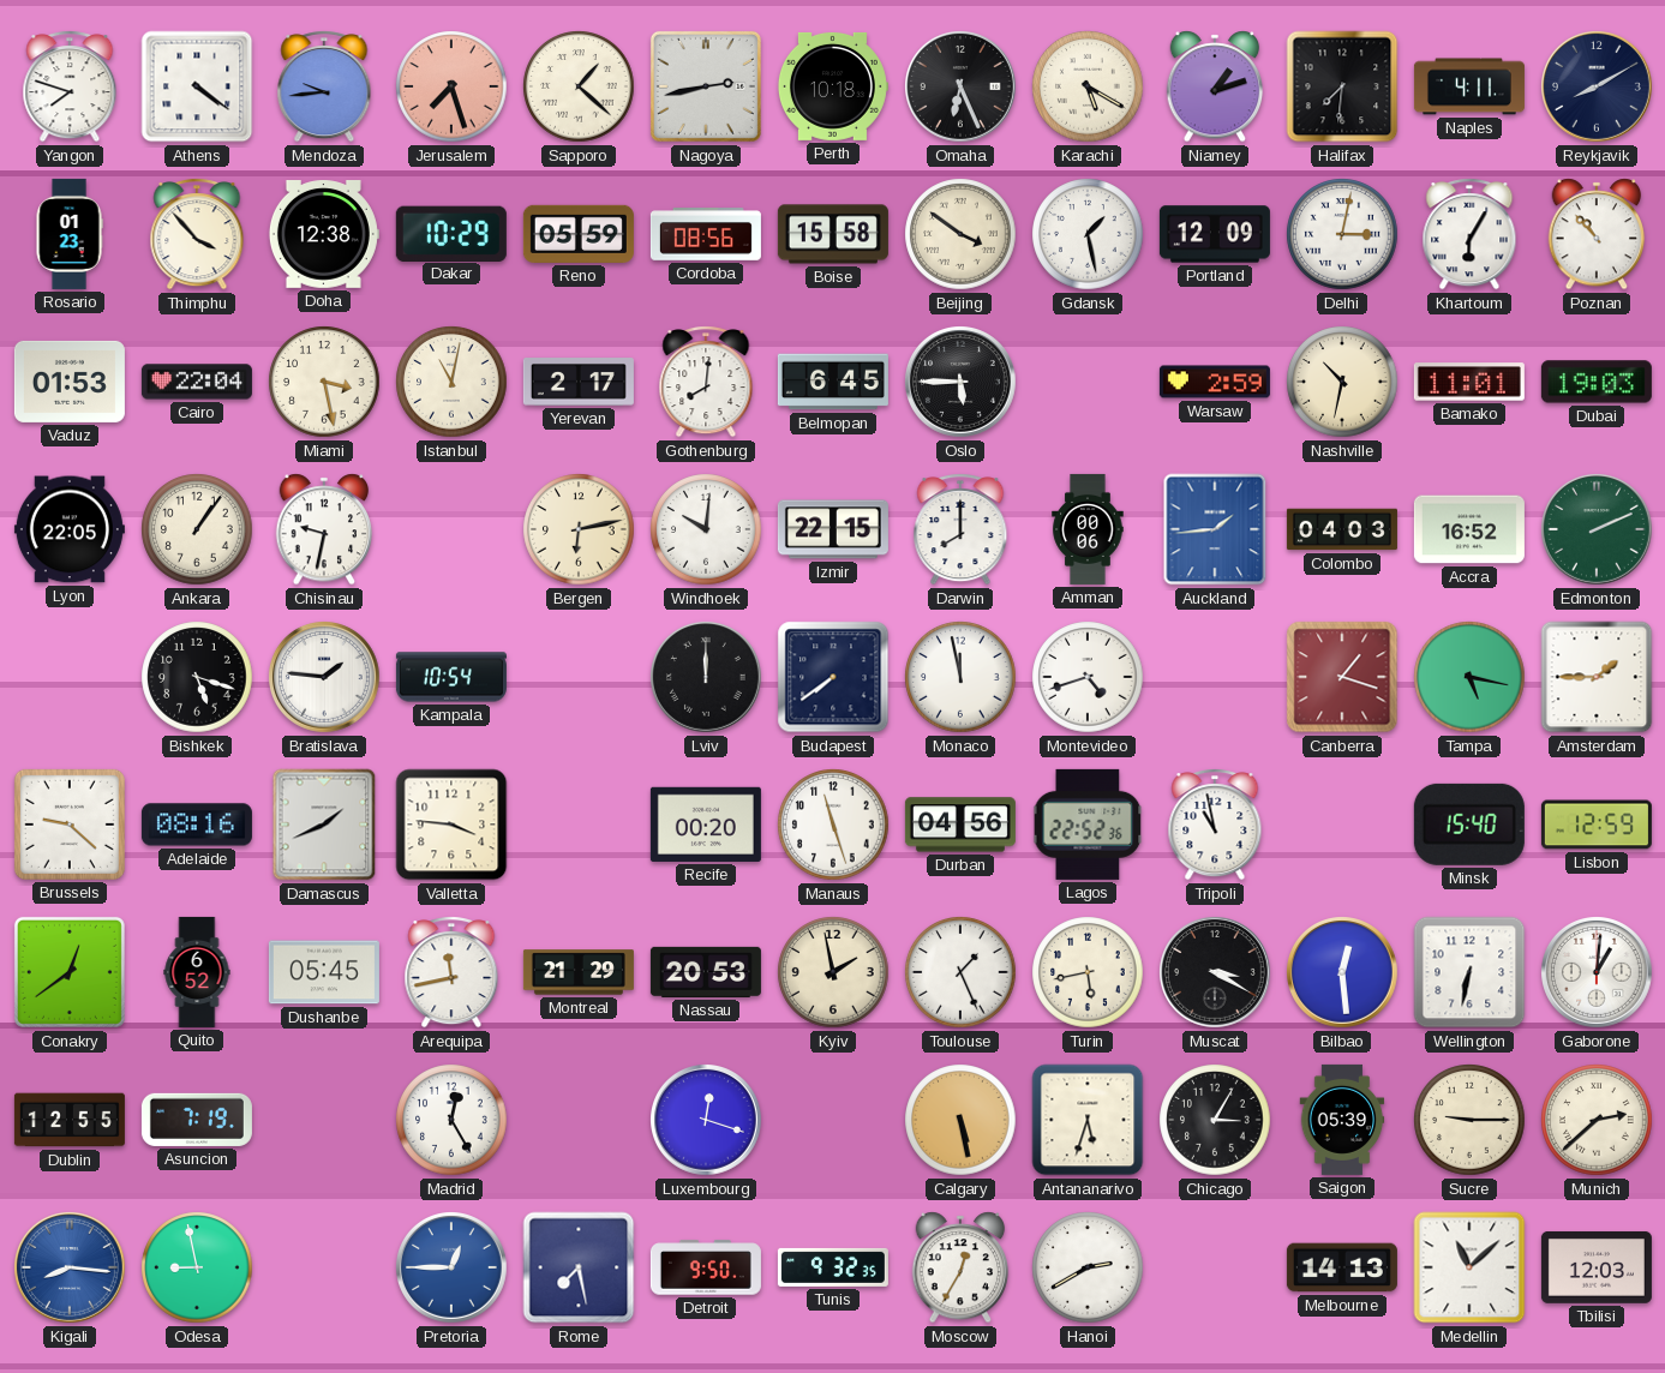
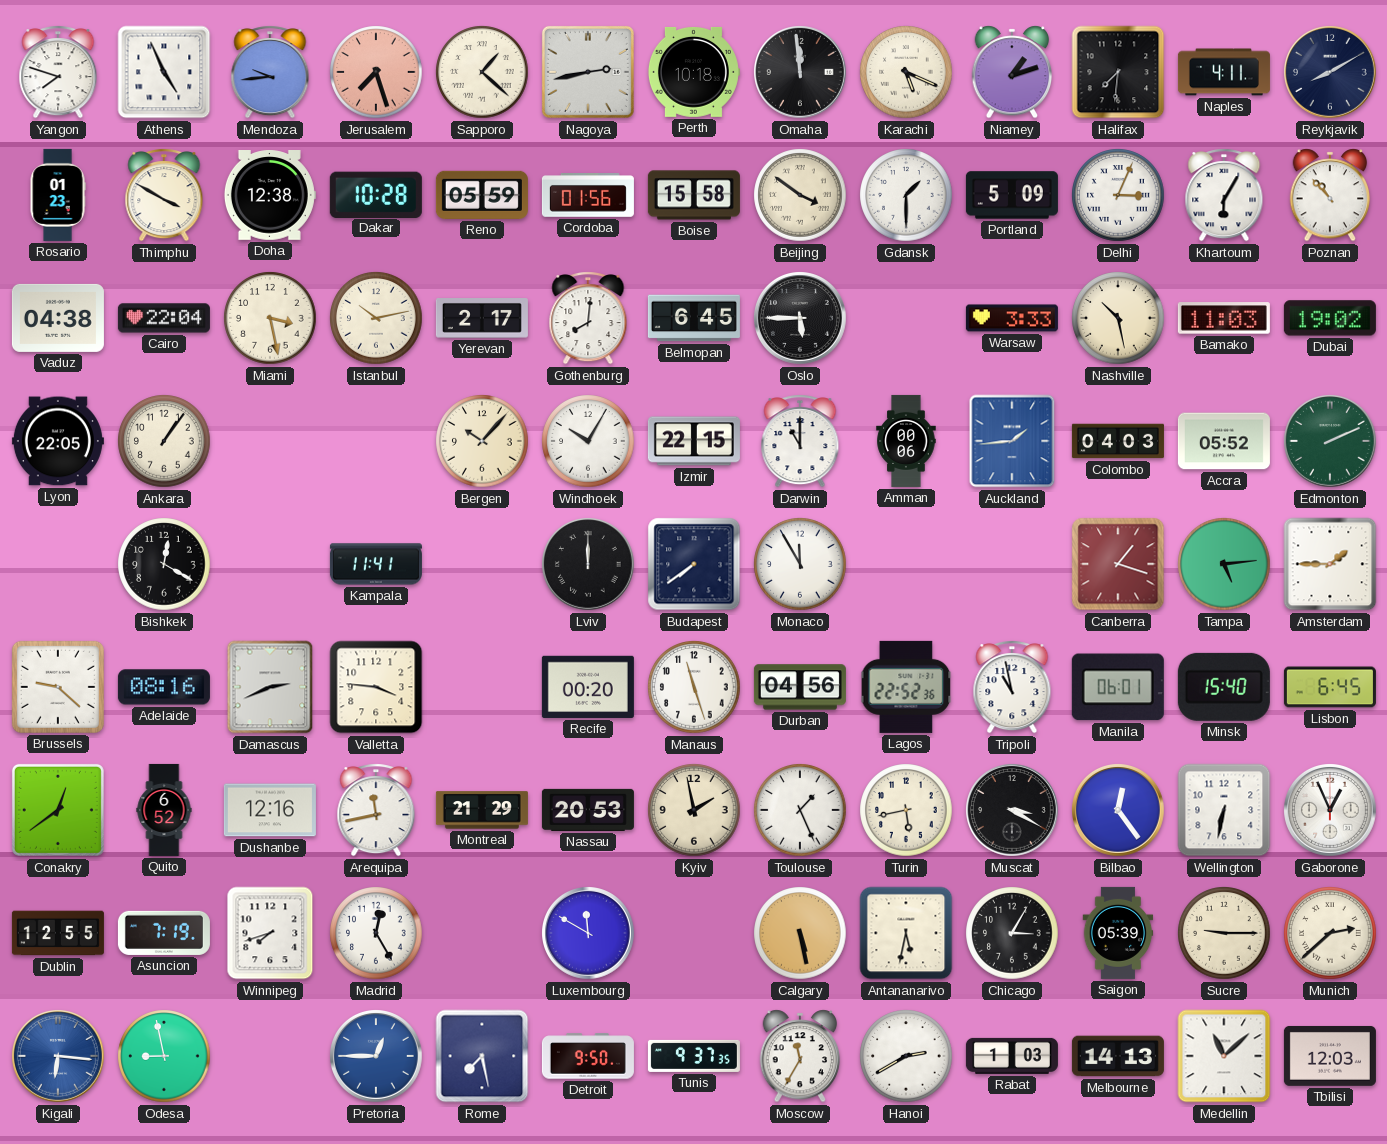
Athens: 4:21 -> 4:56
Omaha: 6:26 -> 11:59
Karachi: 5:20 -> 5:19
Thimphu: 3:53 -> 3:50
Dakar: 10:29 -> 10:28
Cordoba: 08:56 -> 01:56
Gdansk: 1:28 -> 1:30
Portland: 12:09 -> 5:09
Delhi: 3:02 -> 3:04
Vaduz: 01:53 -> 04:38
Istanbul: 11:02 -> 10:13
Warsaw: 2:59 -> 3:33
Nashville: 10:32 -> 10:28
Bamako: 11:01 -> 11:03
Dubai: 19:03 -> 19:02
Chisinau: 9:32 -> none
Bergen: 6:13 -> 10:07
Windhoek: 10:01 -> 10:05
Darwin: 8:00 -> 11:00
Accra: 16:52 -> 05:52
Bishkek: 5:18 -> 12:20
Bratislava: 1:46 -> none
Kampala: 10:54 -> 11:41
Monaco: 11:58 -> 11:55
Montevideo: 4:42 -> none
Tampa: 5:17 -> 5:14
Damascus: 1:41 -> 2:41
Manila: none -> 06:01
Lisbon: 12:59 -> 6:45
Dushanbe: 05:45 -> 12:16
Bilbao: 12:29 -> 12:24
Gaborone: 1:01 -> 12:56
Winnipeg: none -> 7:42
Luxembourg: 12:18 -> 11:50
Antananarivo: 5:33 -> 5:32
Kigali: 8:16 -> 6:16
Tunis: 9:32 -> 9:37
Moscow: 12:35 -> 11:35
Rabat: none -> 1:03
